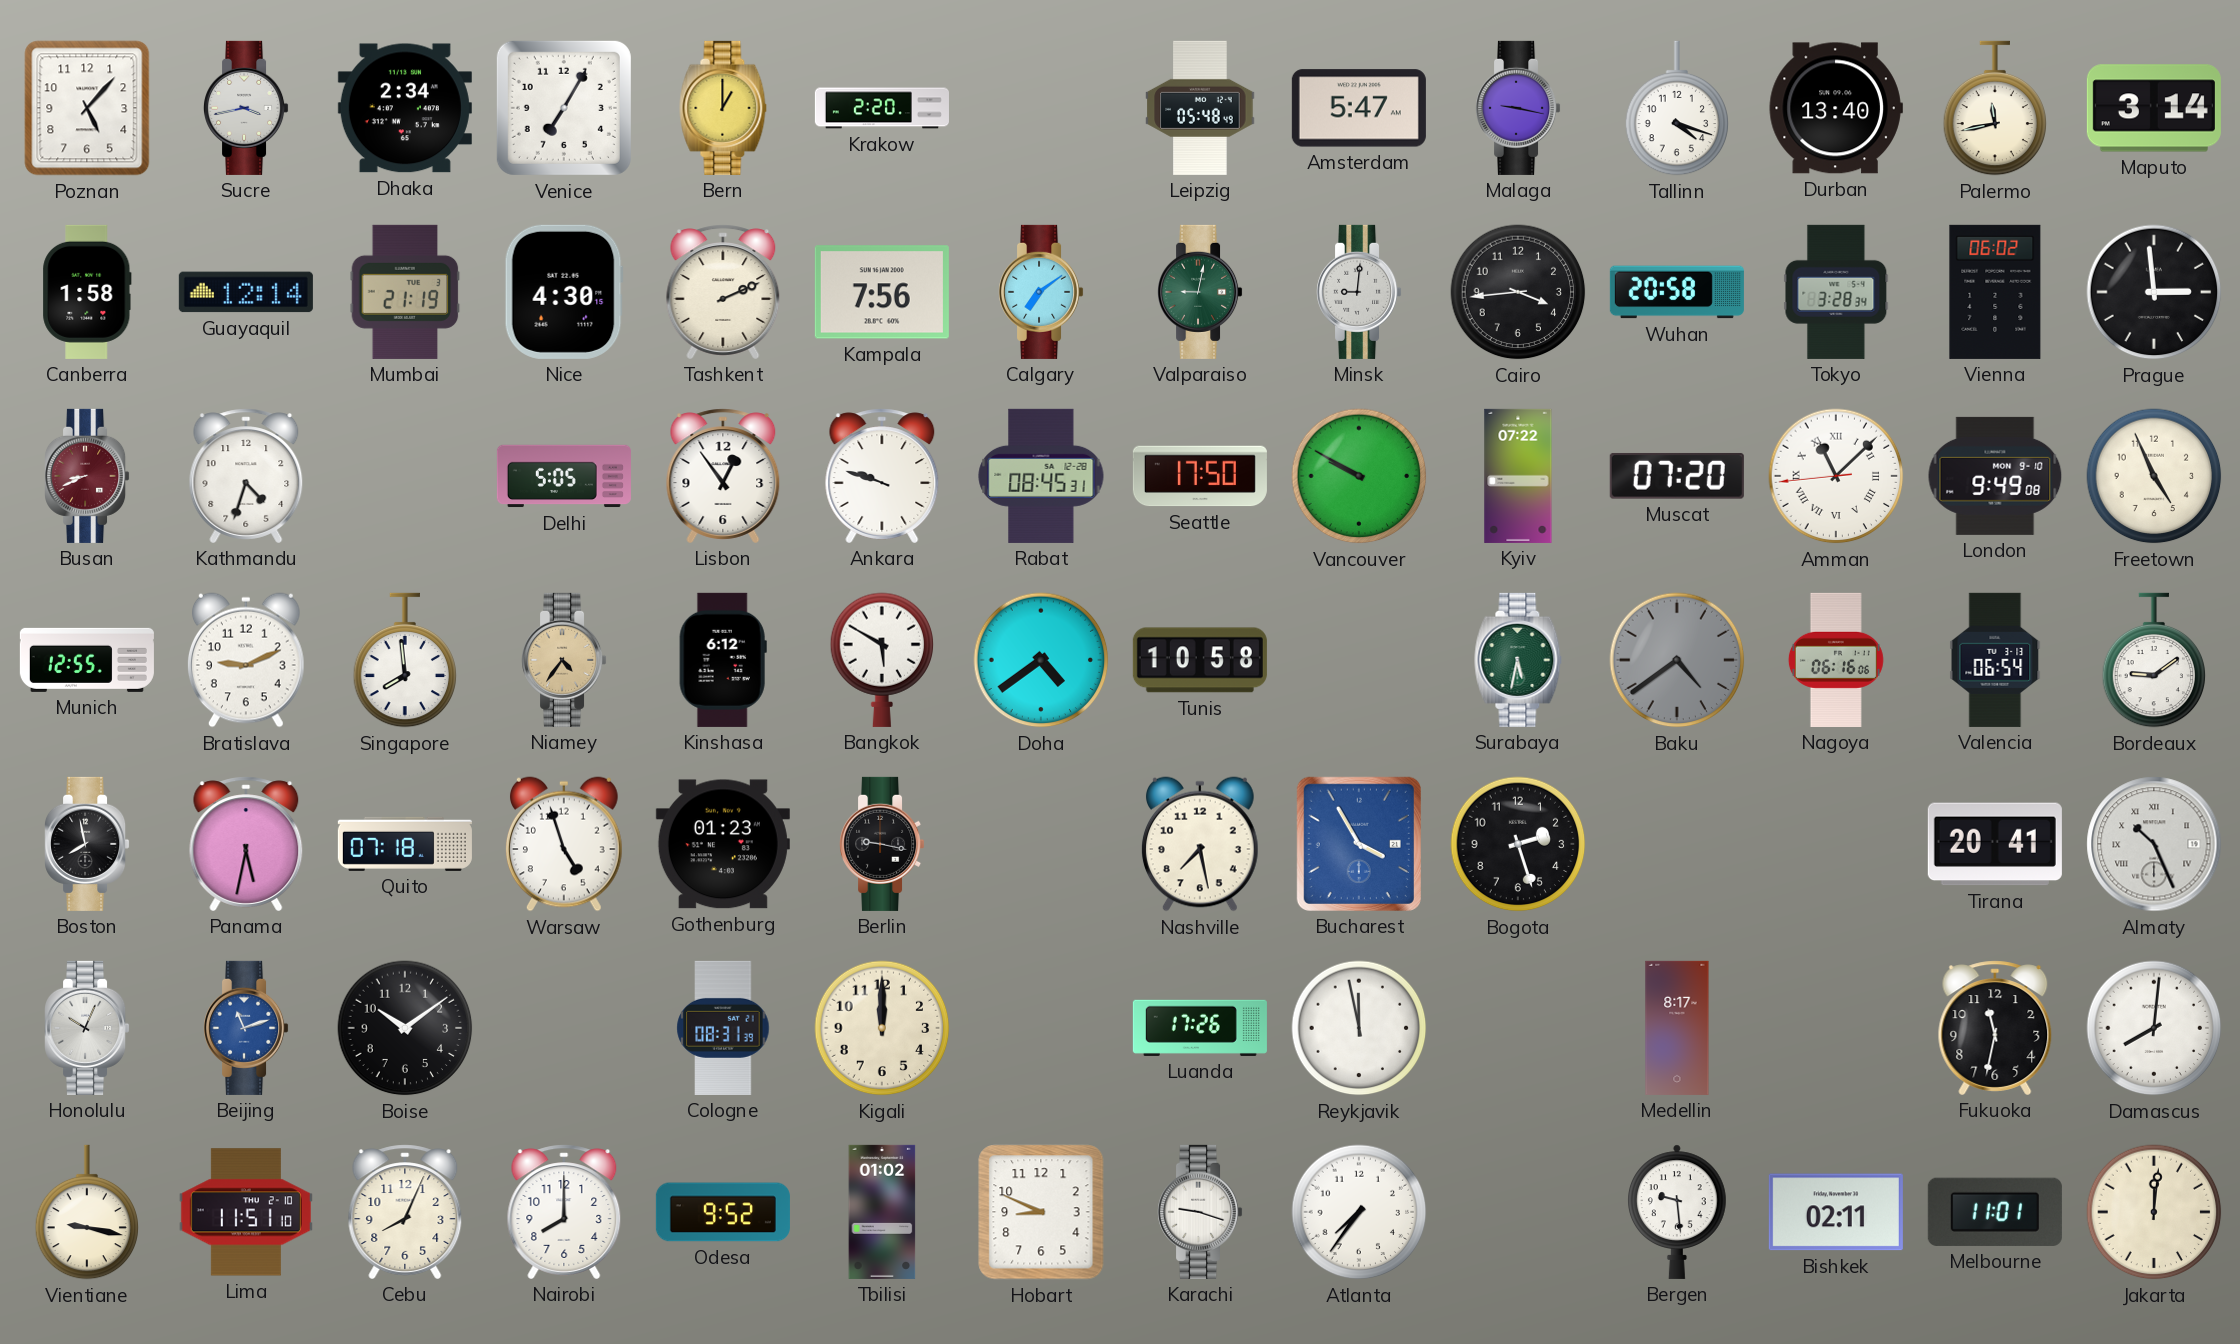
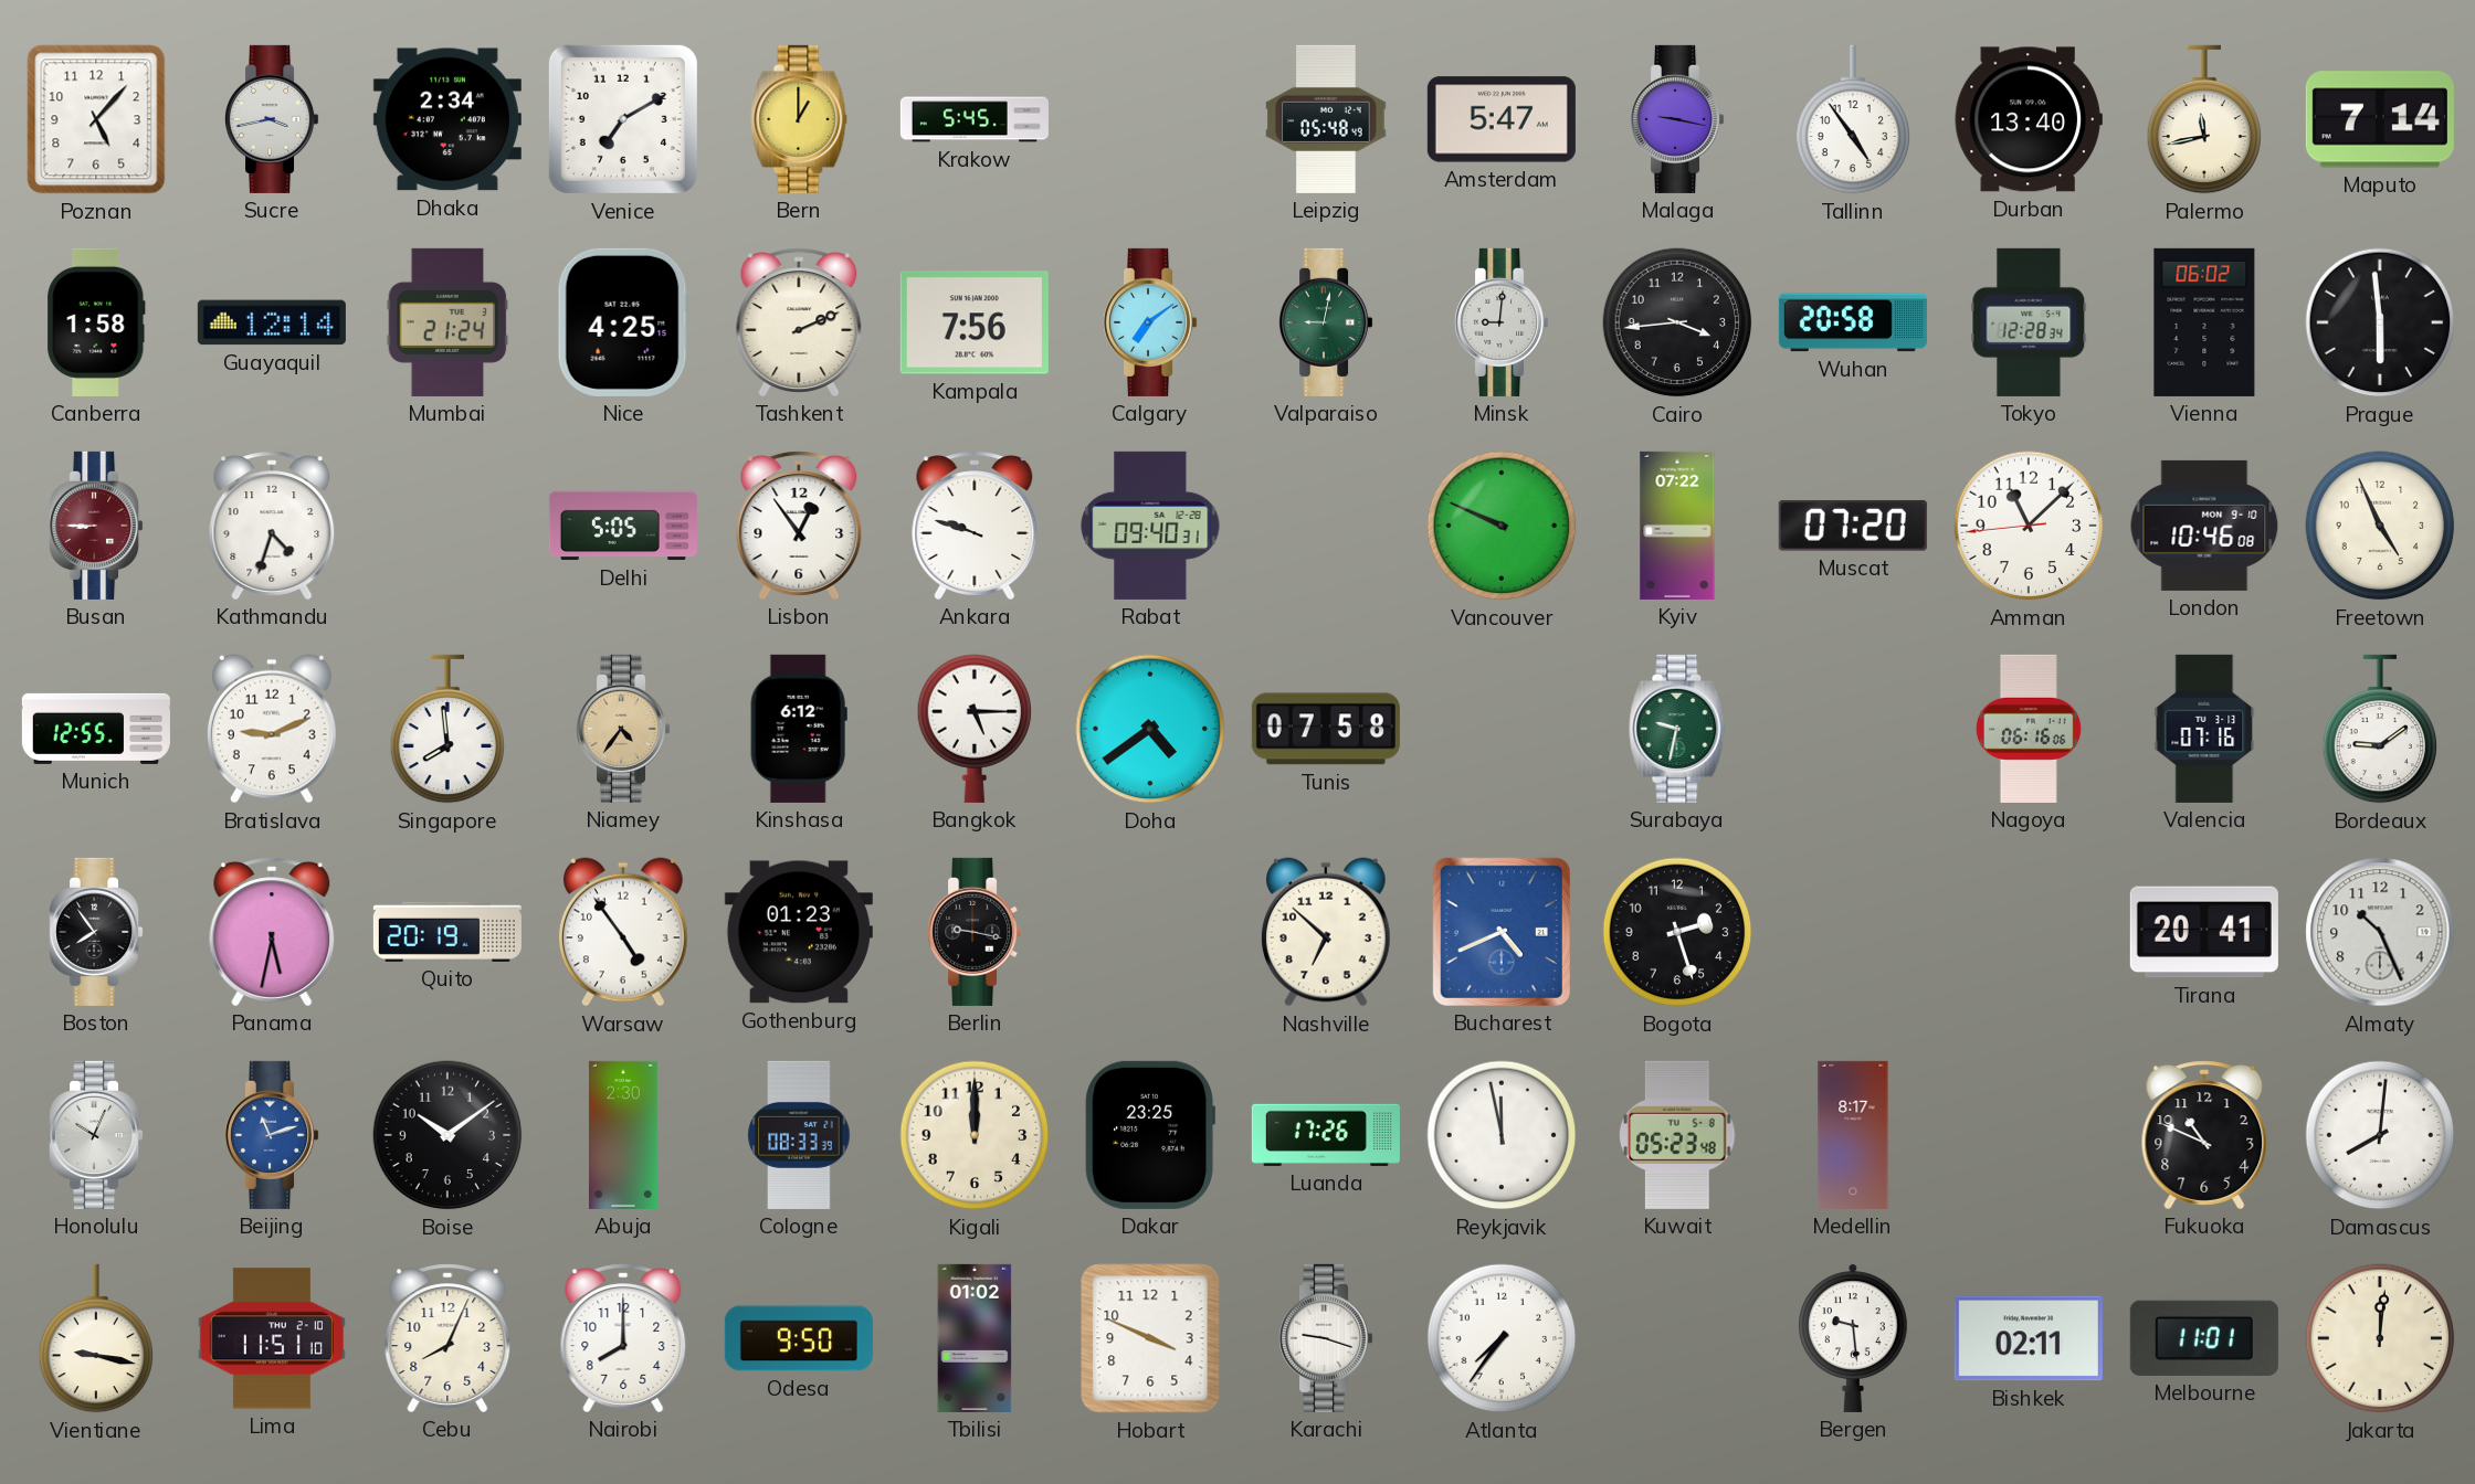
Venice: 7:05 -> 7:10
Krakow: 2:20 -> 5:45
Tallinn: 4:18 -> 4:54
Maputo: 3:14 -> 7:14
Mumbai: 21:19 -> 21:24
Nice: 4:30 -> 4:25
Tokyo: 3:28 -> 12:28
Prague: 2:59 -> 5:59
Busan: 8:41 -> 8:45
Rabat: 08:45 -> 09:40
Seattle: 17:50 -> none
Vancouver: 9:50 -> 9:49
Amman numerals: Roman -> Arabic
London: 9:49 -> 10:46
Bangkok: 5:50 -> 5:15
Tunis: 10:58 -> 07:58
Surabaya: 5:32 -> 9:32
Baku: 4:39 -> none
Valencia: 06:54 -> 07:16
Boston: 7:58 -> 7:54
Quito: 07:18 -> 20:19
Warsaw: 4:57 -> 4:54
Nashville: 7:28 -> 6:52
Bucharest: 3:55 -> 4:41
Almaty numerals: Roman -> Arabic
Abuja: none -> 2:30
Cologne: 08:31 -> 08:33
Dakar: none -> 23:25
Kuwait: none -> 05:23
Fukuoka: 11:32 -> 10:49
Odesa: 9:52 -> 9:50
Hobart: 8:49 -> 3:49
